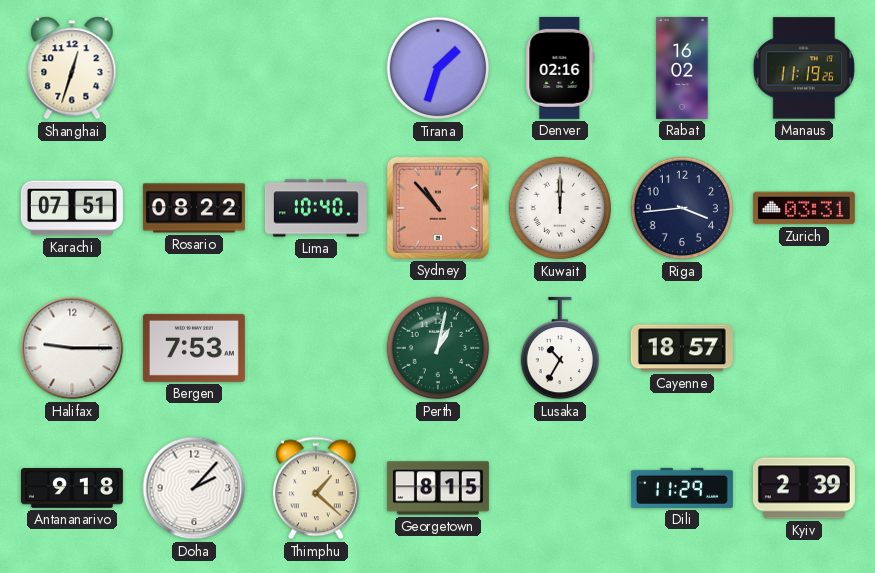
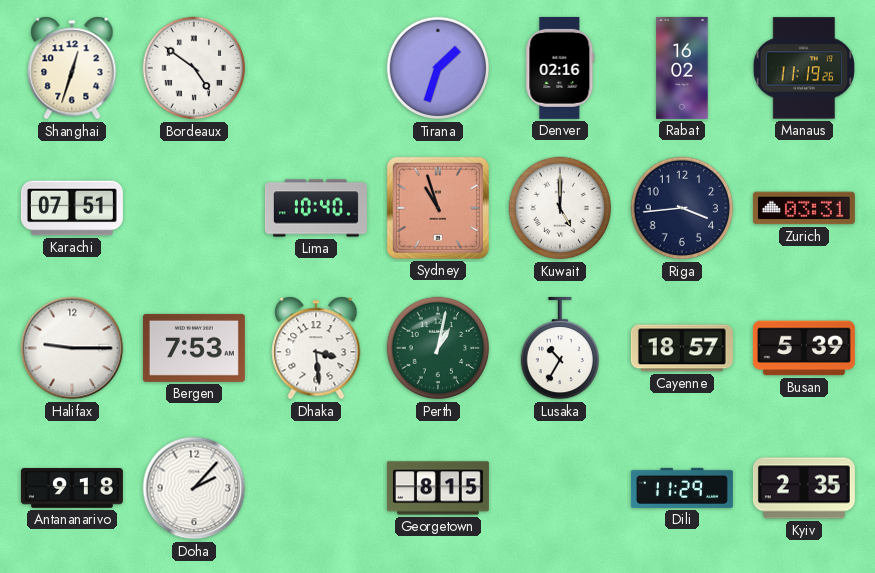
Bordeaux: none -> 4:51
Rosario: 08:22 -> none
Sydney: 10:53 -> 10:57
Kuwait: 12:00 -> 5:00
Dhaka: none -> 3:29
Busan: none -> 5:39
Thimphu: 1:22 -> none
Kyiv: 2:39 -> 2:35
